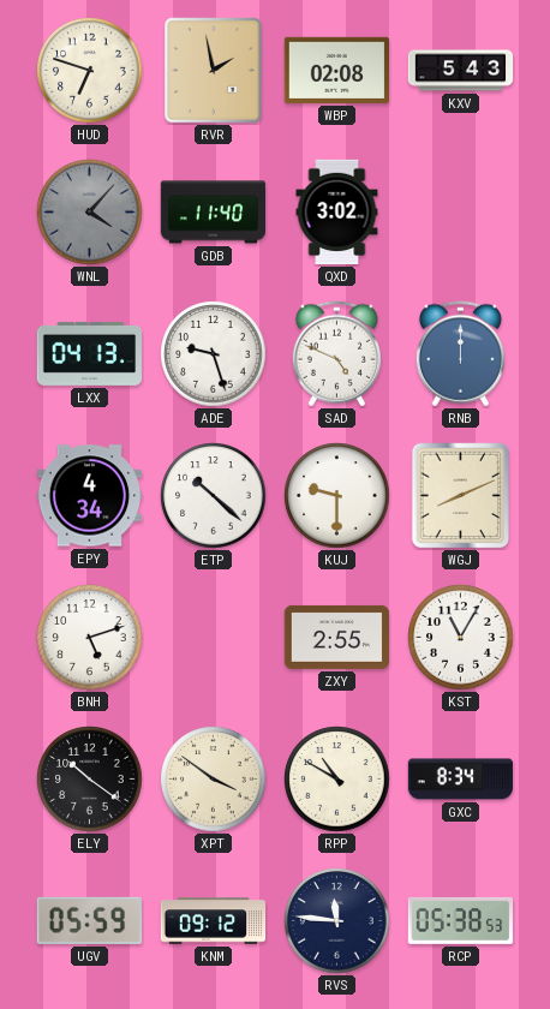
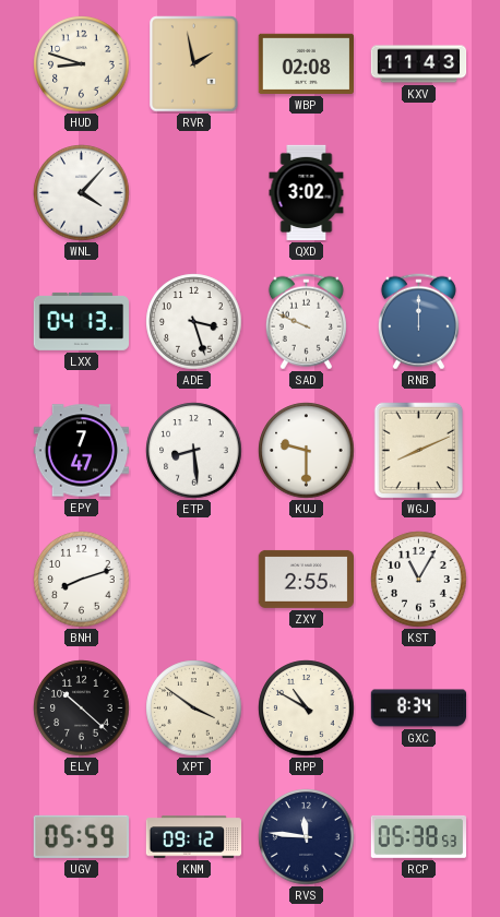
HUD: 6:48 -> 8:48
KXV: 5:43 -> 11:43
WNL dial: grey -> white
GDB: 11:40 -> none
ADE: 9:27 -> 3:27
SAD: 4:49 -> 9:49
EPY: 4:34 -> 7:47
ETP: 10:22 -> 8:29
BNH: 5:12 -> 8:12
ELY: 10:21 -> 10:22
